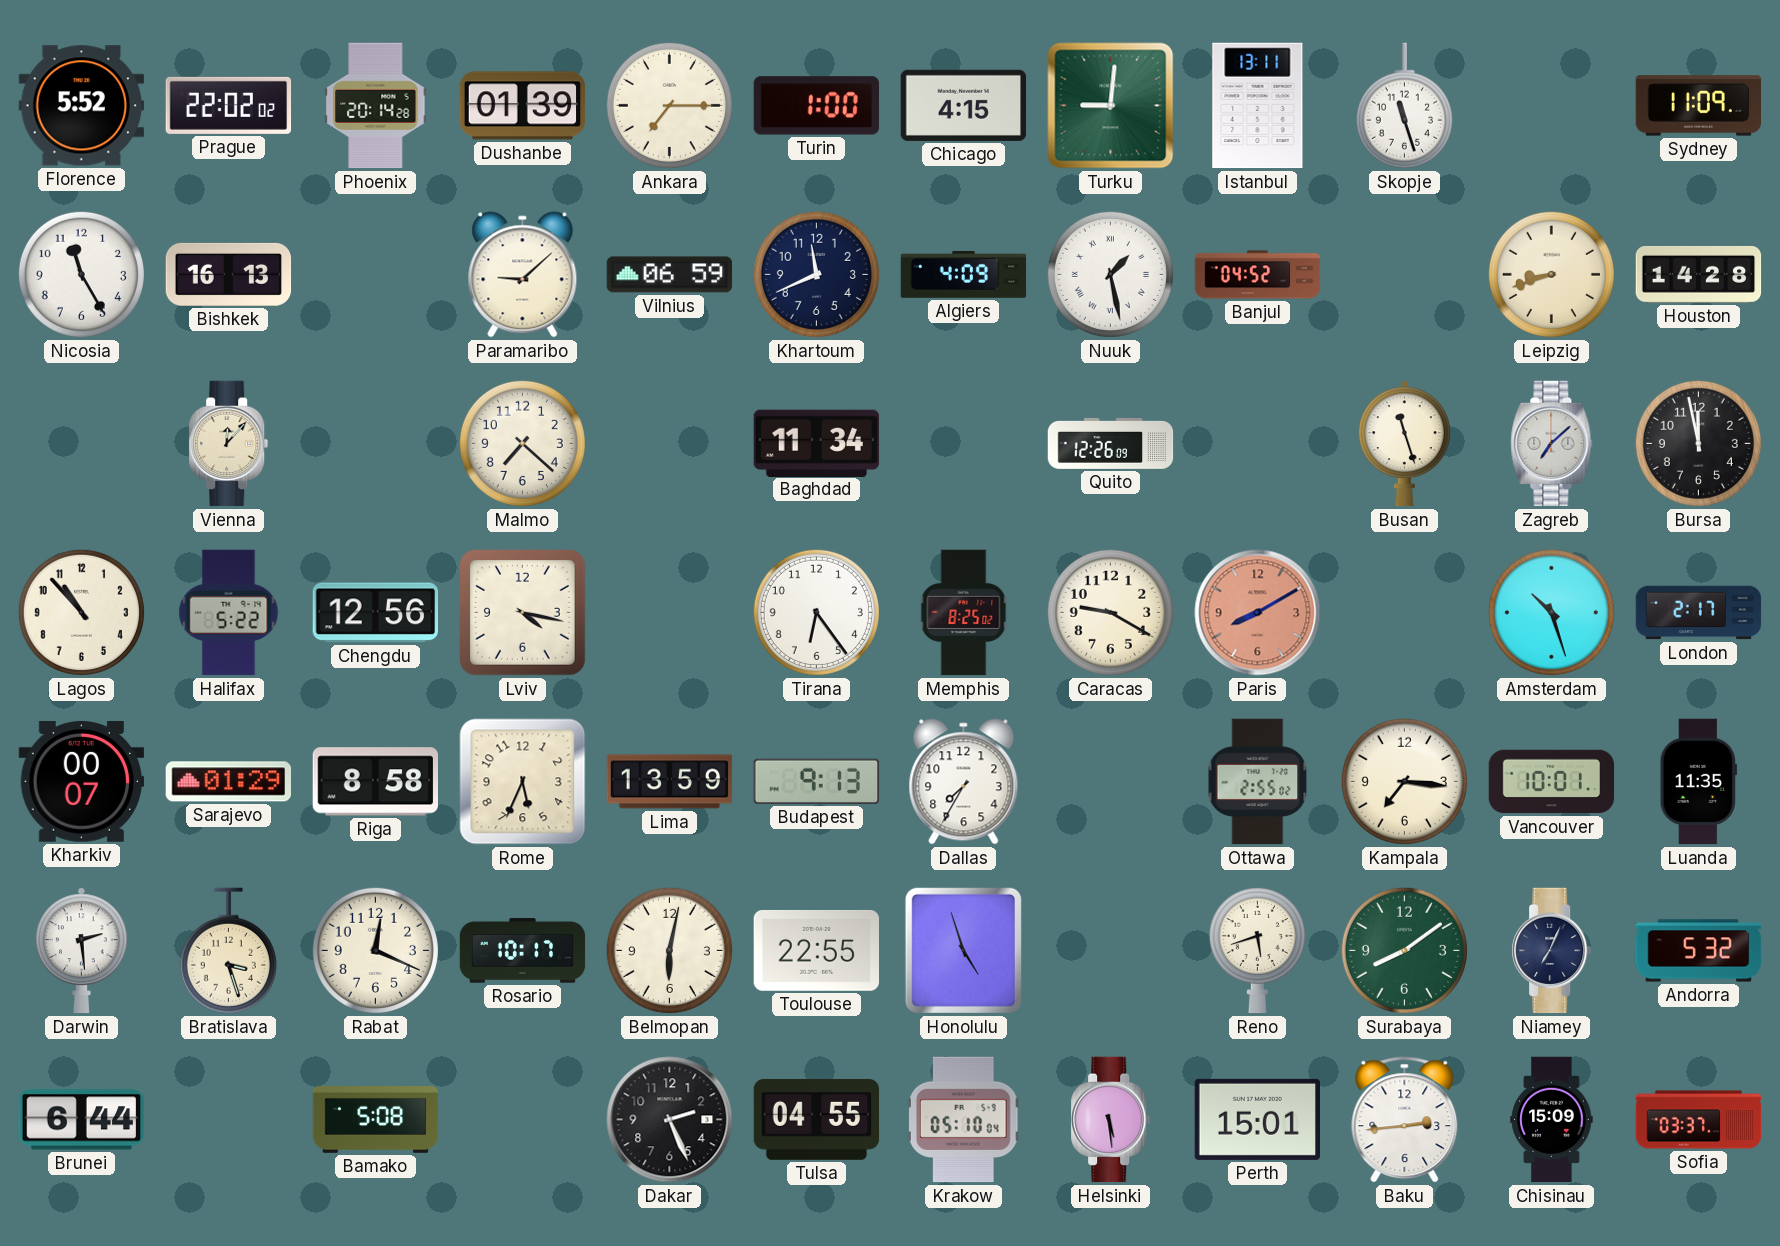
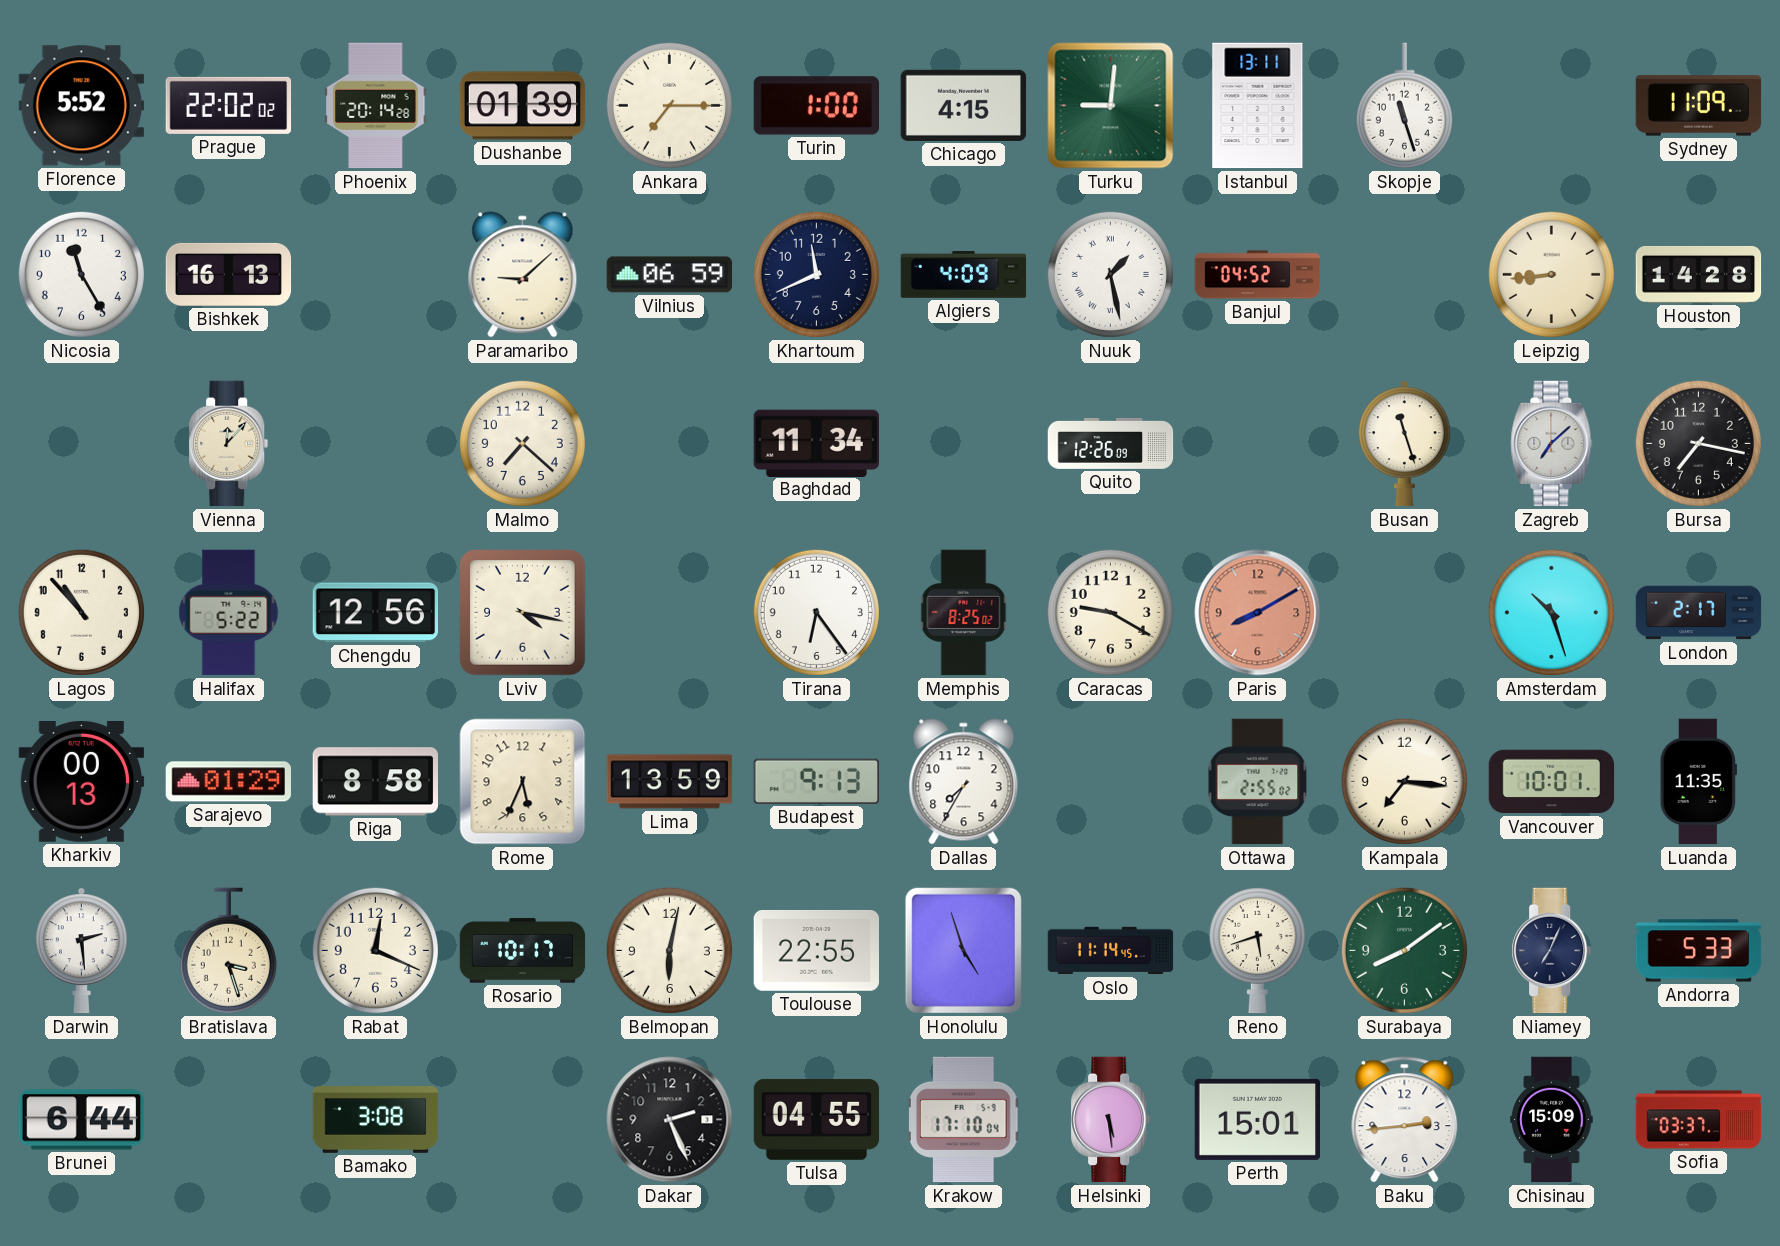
Leipzig: 8:42 -> 8:44
Bursa: 11:58 -> 7:17
Kharkiv: 00:07 -> 00:13
Oslo: none -> 11:14
Andorra: 5:32 -> 5:33
Bamako: 5:08 -> 3:08
Krakow: 05:10 -> 17:10
